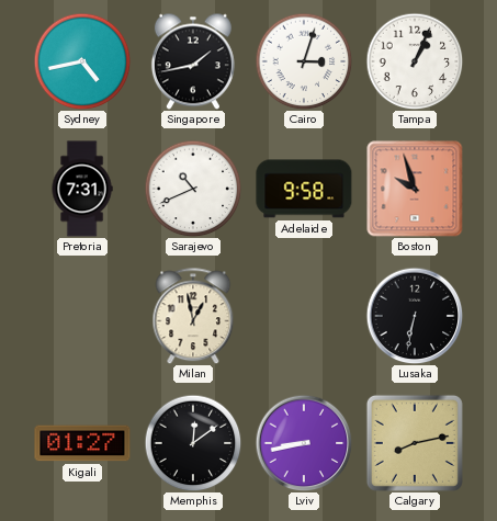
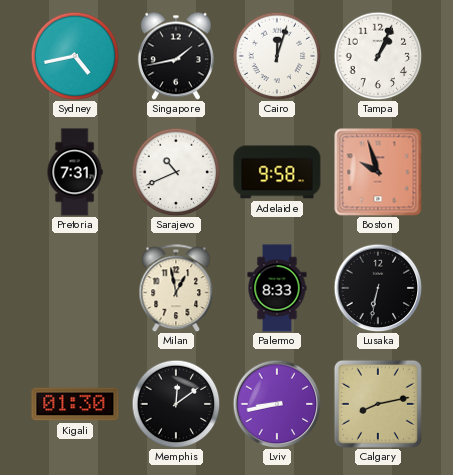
Cairo: 3:03 -> 12:03
Palermo: none -> 8:33
Kigali: 01:27 -> 01:30
